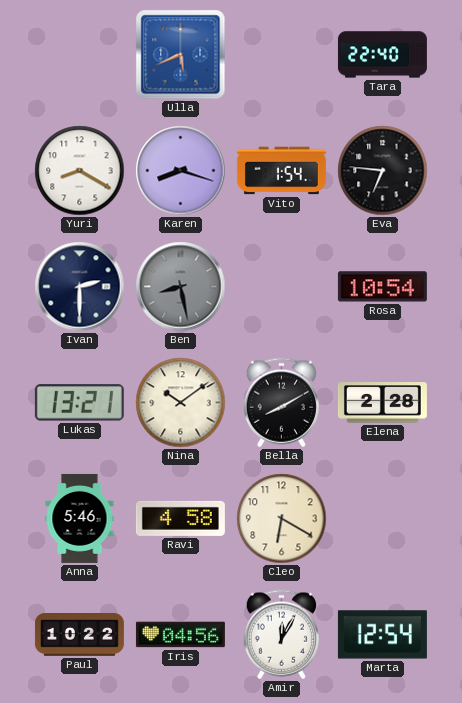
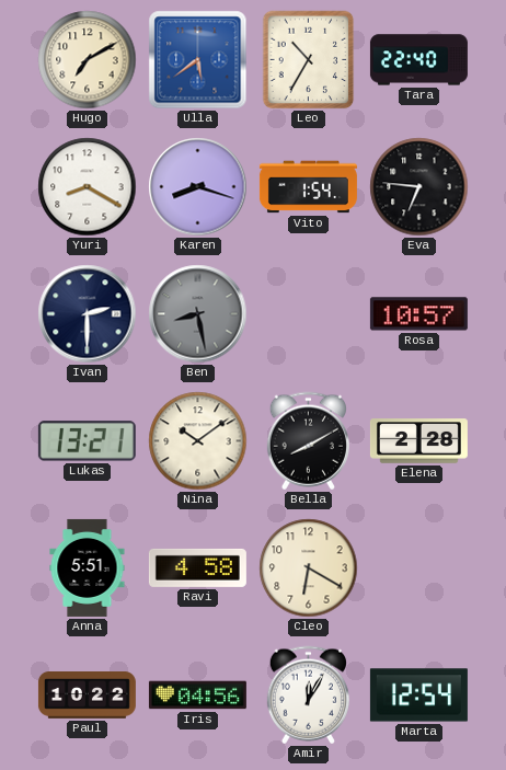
Hugo: none -> 7:10
Ulla: 5:41 -> 5:39
Leo: none -> 10:35
Rosa: 10:54 -> 10:57
Anna: 5:46 -> 5:51
